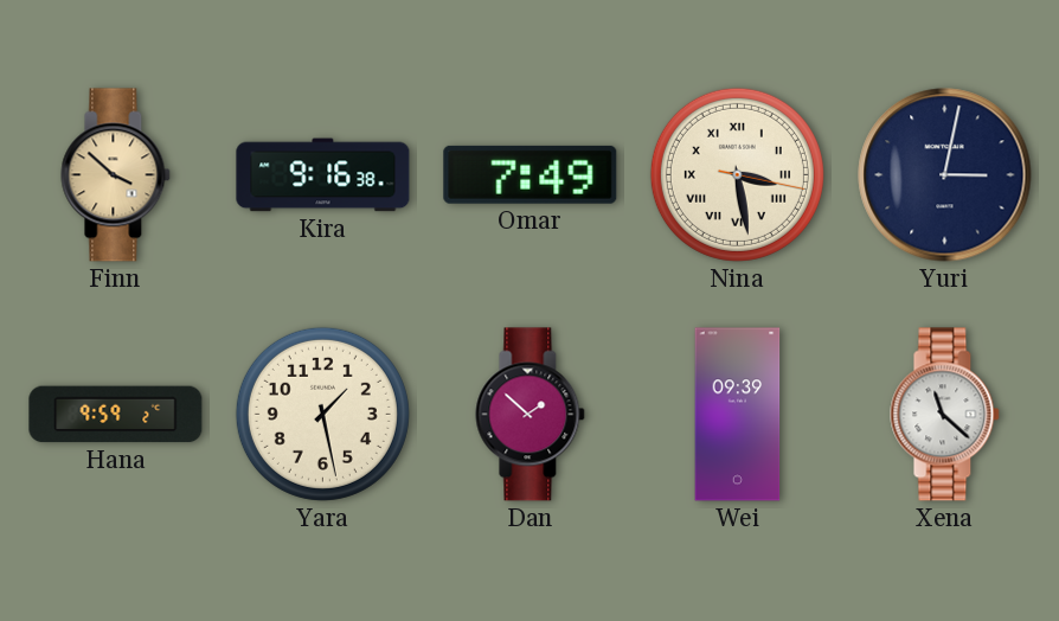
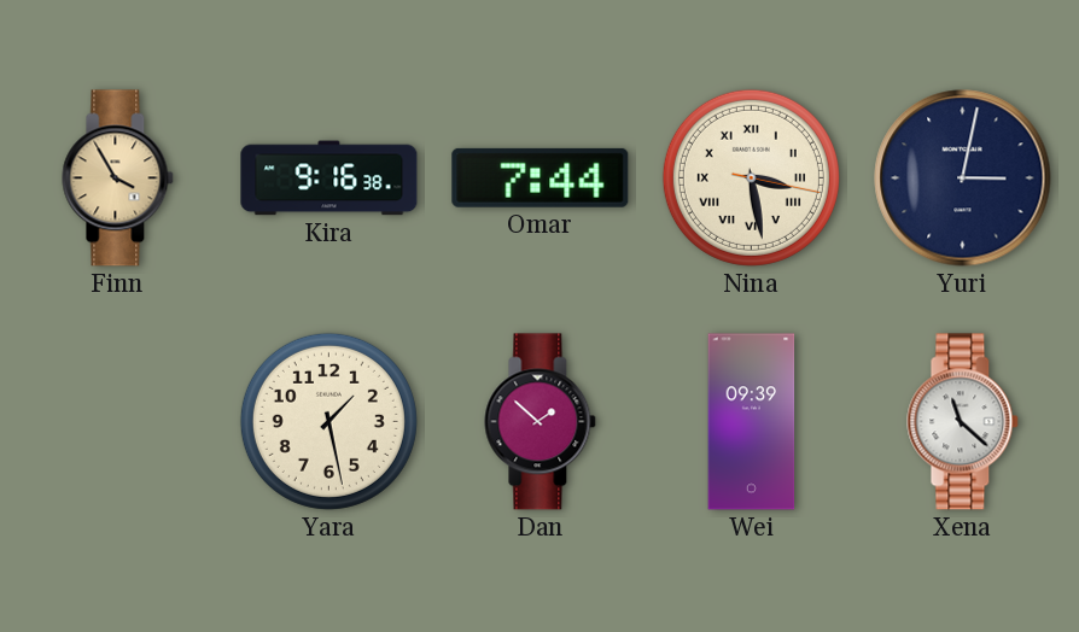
Finn: 3:52 -> 3:55
Omar: 7:49 -> 7:44
Hana: 9:59 -> none
